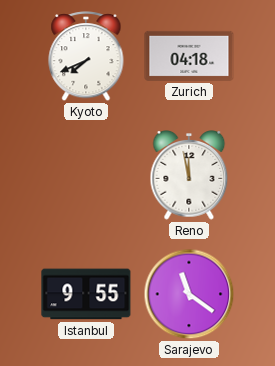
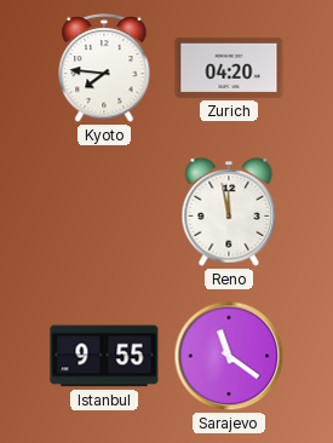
Kyoto: 7:41 -> 7:46
Zurich: 04:18 -> 04:20
